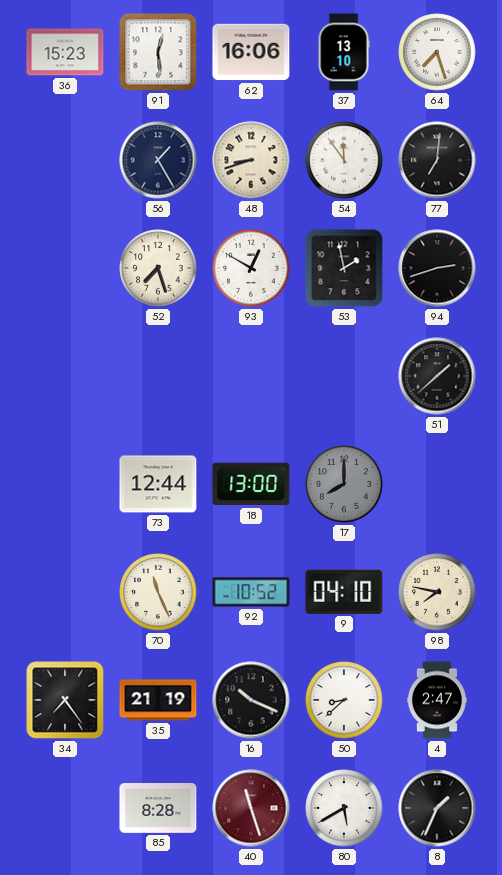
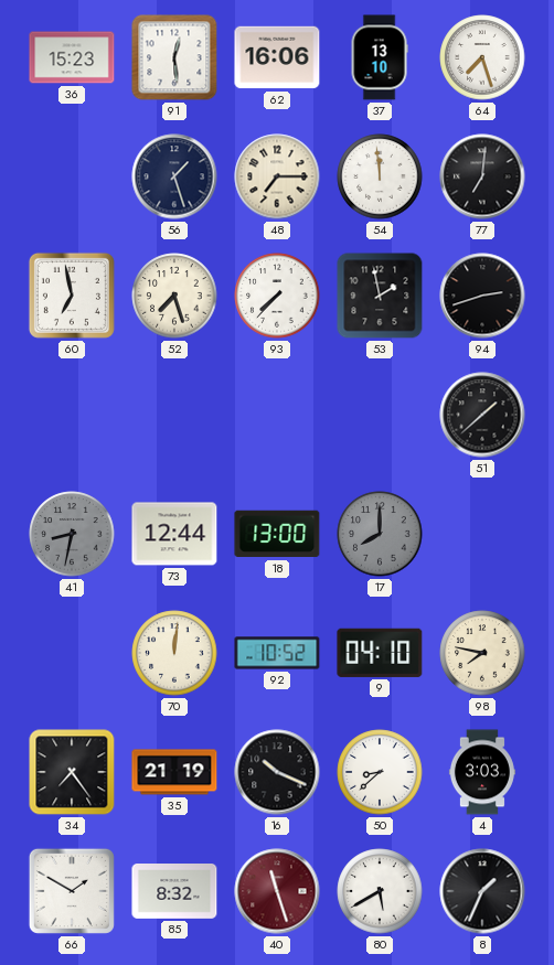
56: 1:25 -> 1:27
48: 8:42 -> 7:15
54: 11:54 -> 11:59
60: none -> 6:58
93: 12:50 -> 7:37
41: none -> 8:32
70: 11:26 -> 12:01
4: 2:47 -> 3:03
66: none -> 1:50
85: 8:28 -> 8:32
